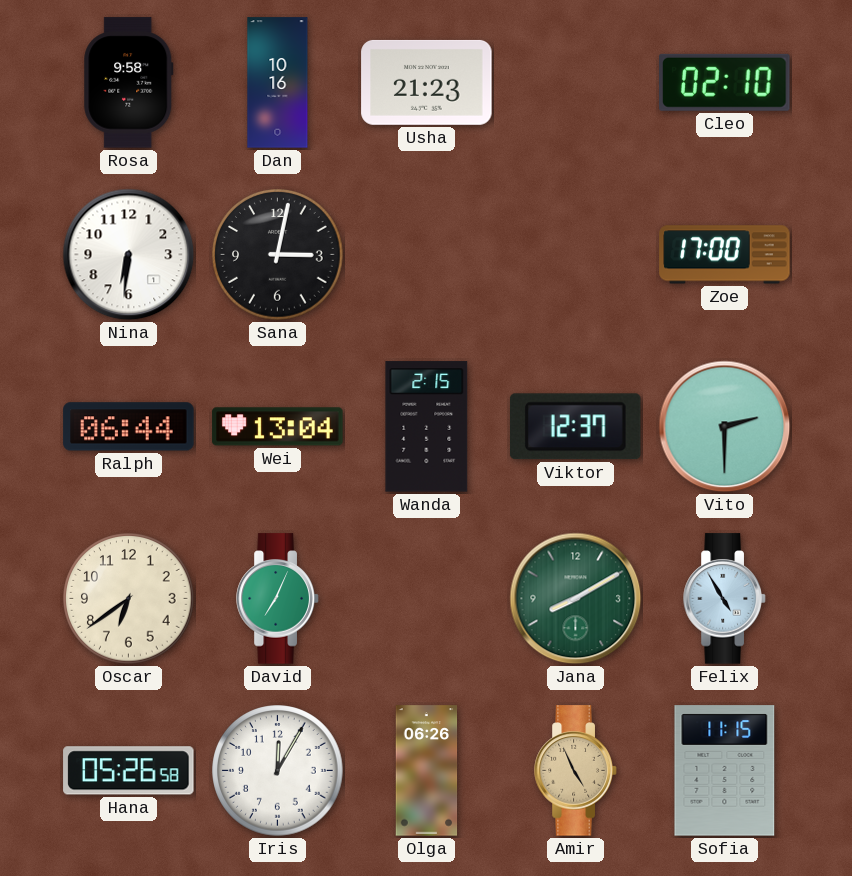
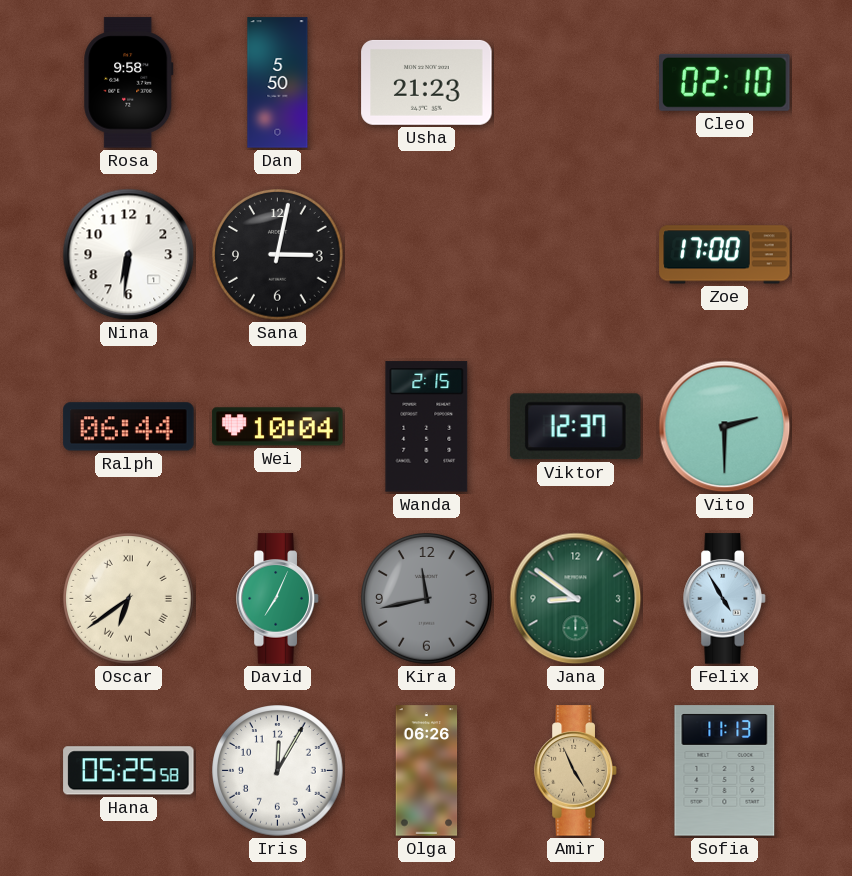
Dan: 10:16 -> 5:50
Wei: 13:04 -> 10:04
Oscar numerals: Arabic -> Roman
Kira: none -> 11:43
Jana: 8:10 -> 8:51
Hana: 05:26 -> 05:25
Sofia: 11:15 -> 11:13
